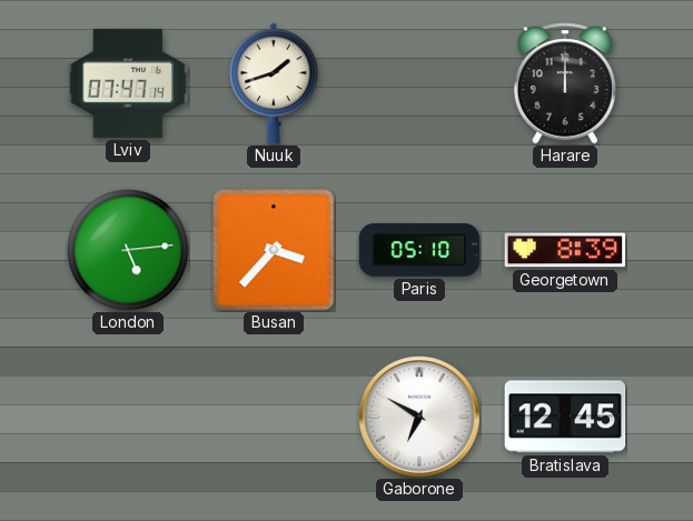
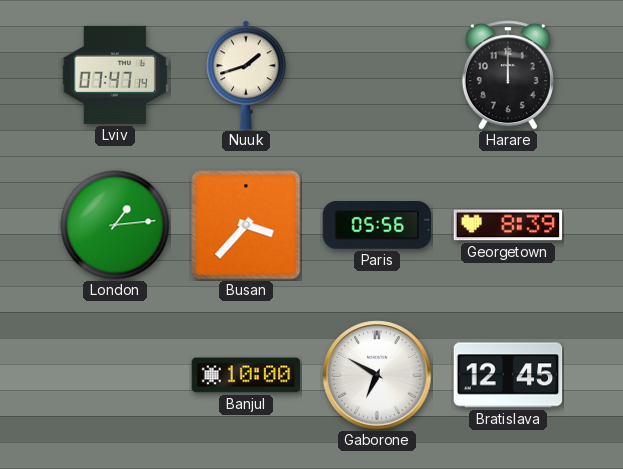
London: 5:14 -> 1:14
Paris: 05:10 -> 05:56
Banjul: none -> 10:00
